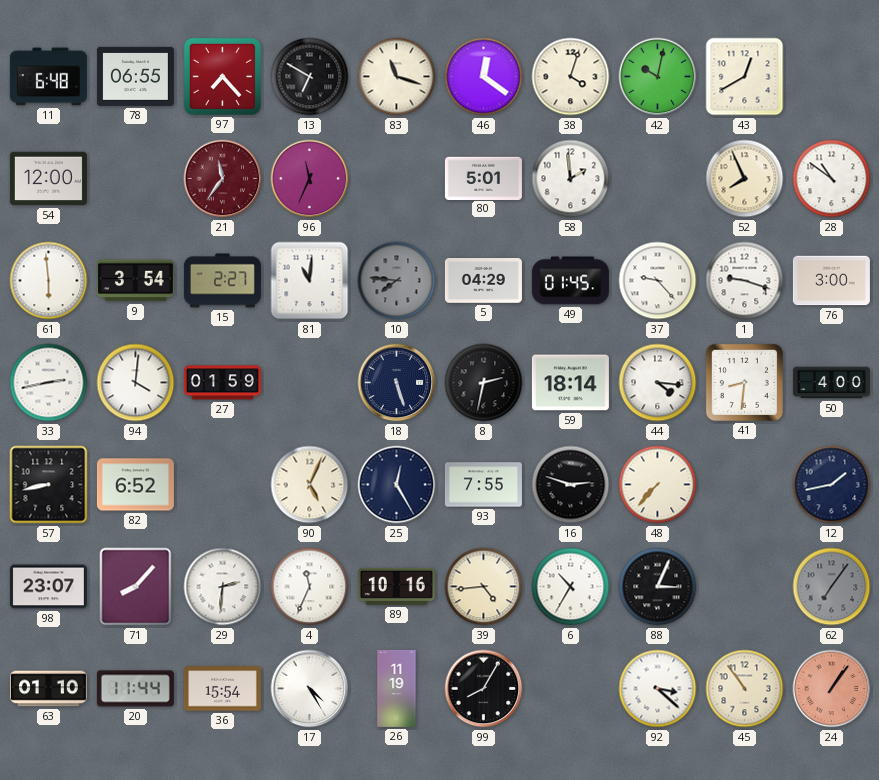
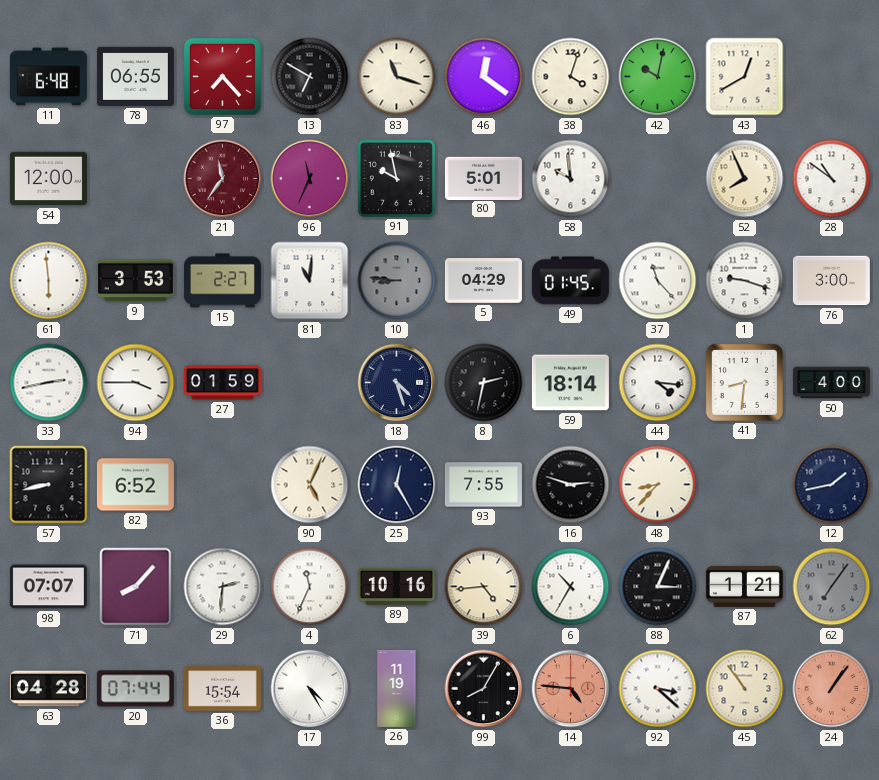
91: none -> 9:58
58: 1:59 -> 9:59
9: 3:54 -> 3:53
10: 7:46 -> 8:46
37: 9:23 -> 11:23
94: 4:01 -> 3:45
18: 5:27 -> 4:27
48: 7:37 -> 8:37
98: 23:07 -> 07:07
87: none -> 1:21
63: 01:10 -> 04:28
20: 11:44 -> 07:44
14: none -> 4:46
